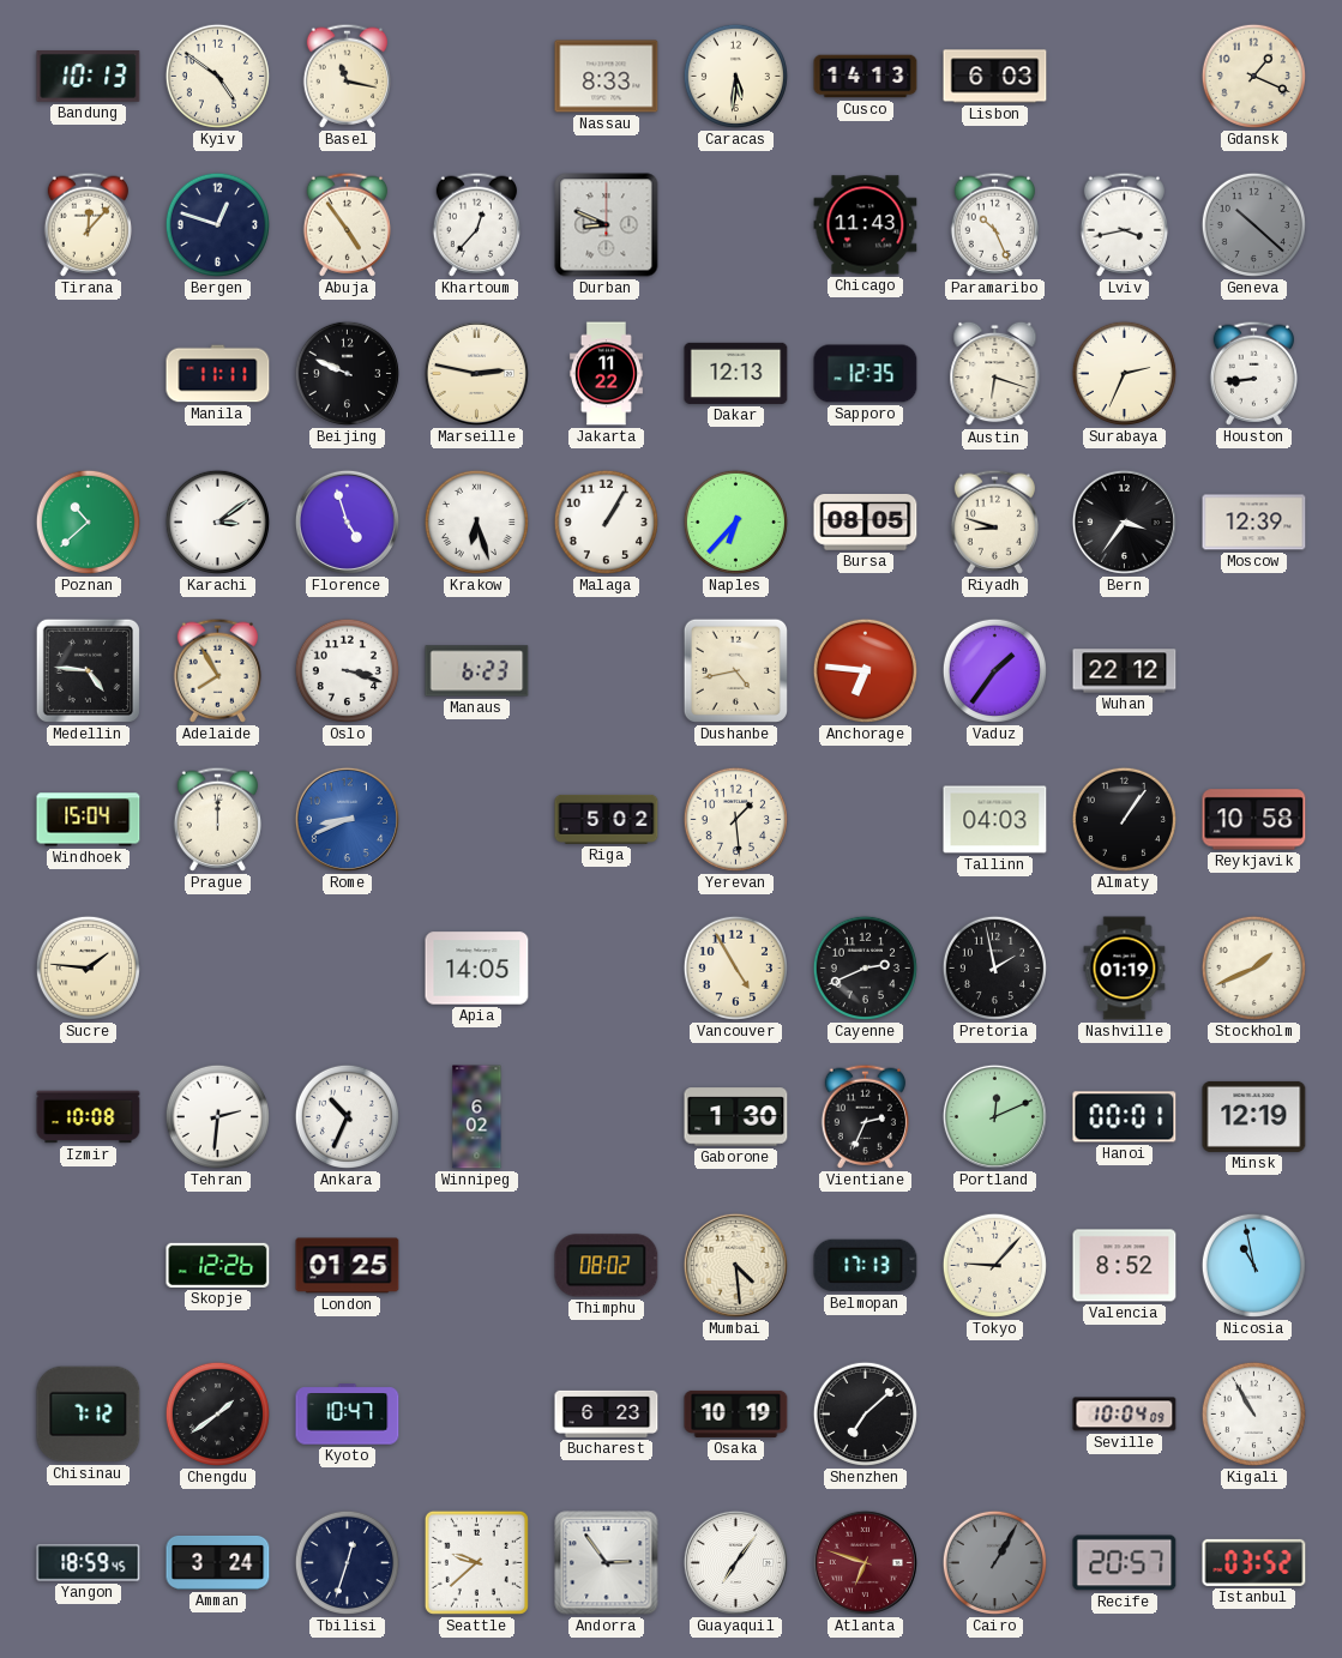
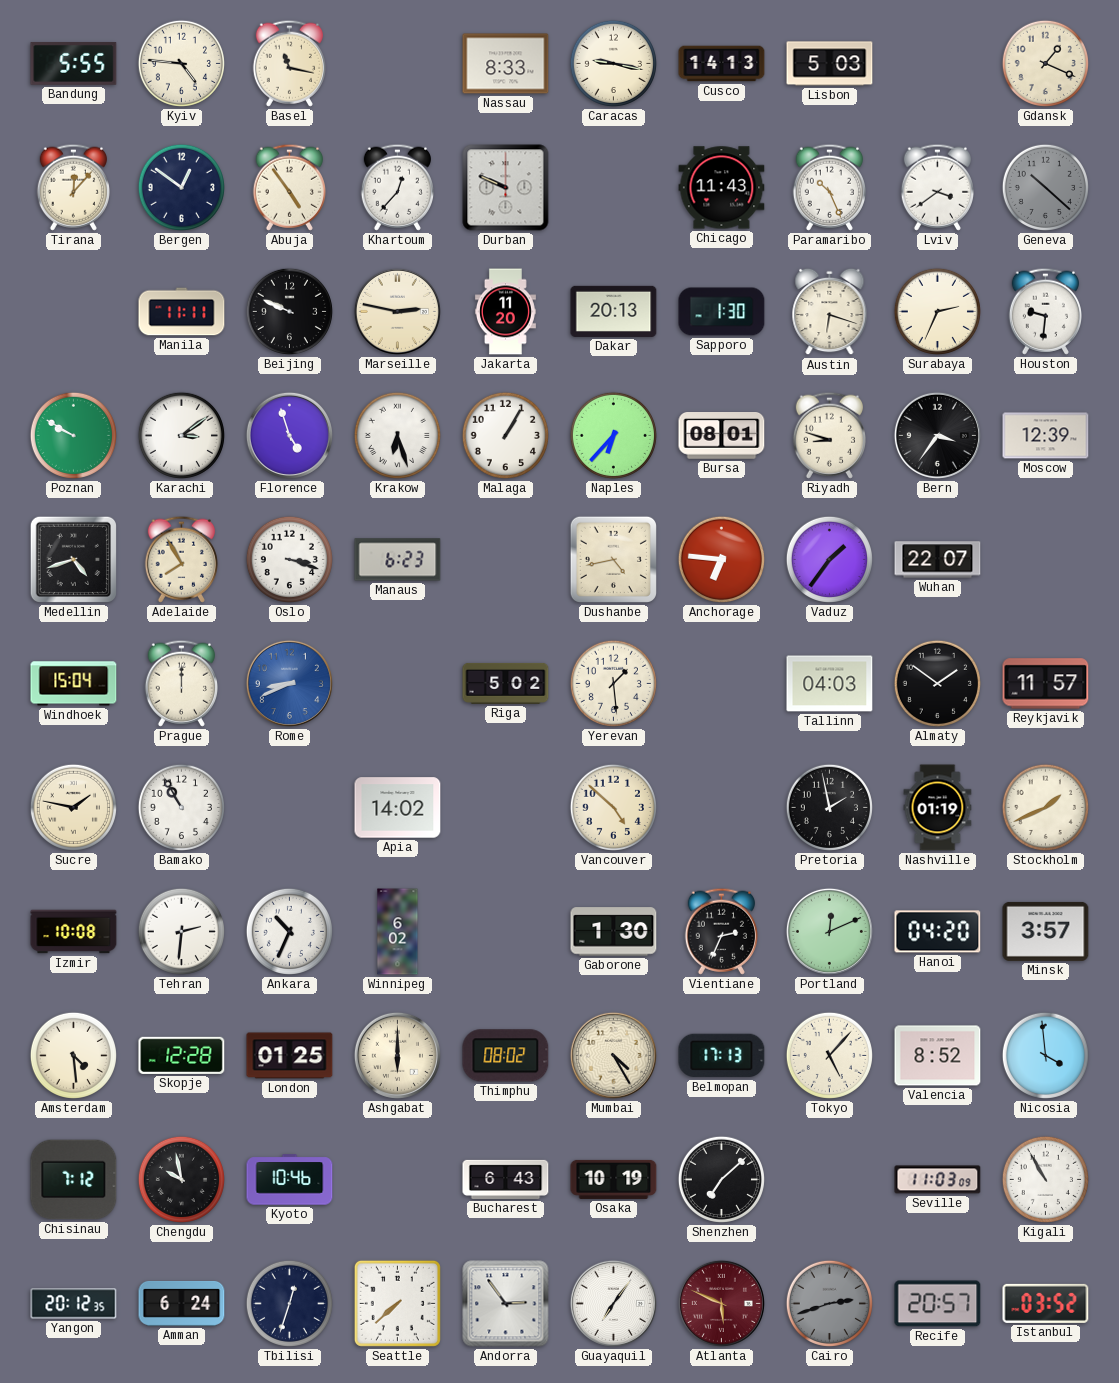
Bandung: 10:13 -> 5:55
Kyiv: 4:51 -> 4:46
Caracas: 5:31 -> 9:17
Lisbon: 6:03 -> 5:03
Bergen: 12:48 -> 12:51
Durban: 8:49 -> 9:49
Lviv: 3:43 -> 3:39
Jakarta: 11:22 -> 11:20
Dakar: 12:13 -> 20:13
Sapporo: 12:35 -> 1:30
Houston: 8:44 -> 9:31
Poznan: 10:38 -> 9:50
Bursa: 08:05 -> 08:01
Medellin: 4:46 -> 4:42
Wuhan: 22:12 -> 22:07
Almaty: 1:06 -> 1:51
Reykjavik: 10:58 -> 11:57
Sucre: 1:46 -> 1:47
Bamako: none -> 10:55
Apia: 14:05 -> 14:02
Vancouver: 4:55 -> 4:52
Cayenne: 2:41 -> none
Hanoi: 00:01 -> 04:20
Minsk: 12:19 -> 3:57
Amsterdam: none -> 4:29
Skopje: 12:26 -> 12:28
Ashgabat: none -> 6:00
Mumbai: 4:29 -> 4:25
Tokyo: 9:07 -> 5:07
Nicosia: 10:58 -> 3:59
Chengdu: 1:39 -> 9:58
Kyoto: 10:47 -> 10:46
Bucharest: 6:23 -> 6:43
Seville: 10:04 -> 11:03
Yangon: 18:59 -> 20:12
Amman: 3:24 -> 6:24
Seattle: 9:38 -> 7:38
Atlanta: 6:48 -> 5:49
Cairo: 1:05 -> 2:42
